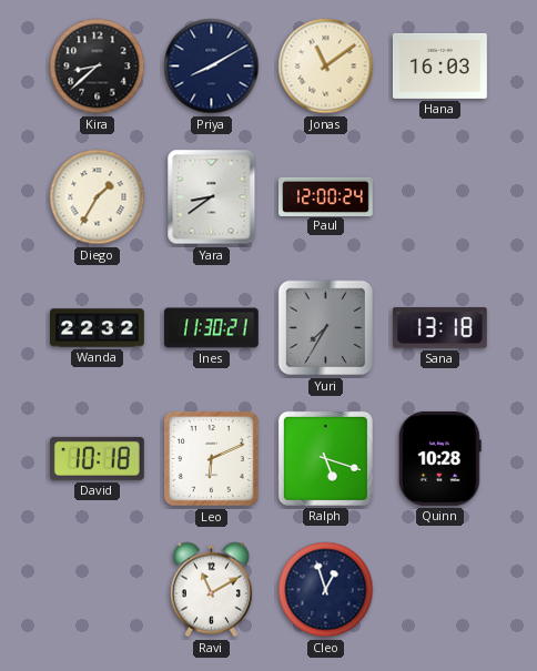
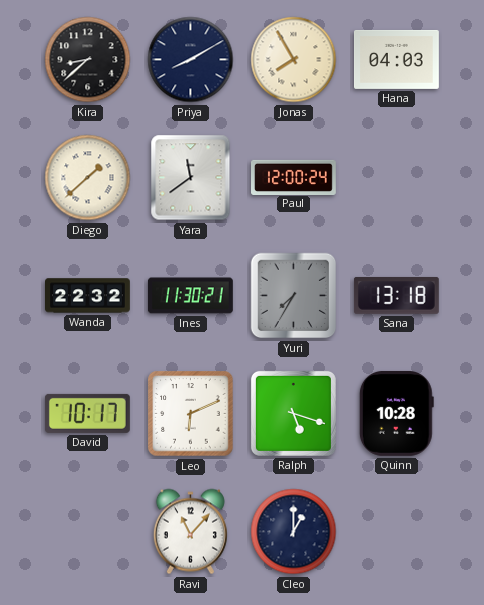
Jonas: 11:09 -> 7:55
Hana: 16:03 -> 04:03
Diego: 1:35 -> 1:38
Yara: 8:39 -> 11:39
David: 10:18 -> 10:17
Ravi: 11:10 -> 11:07
Cleo: 12:57 -> 1:00
